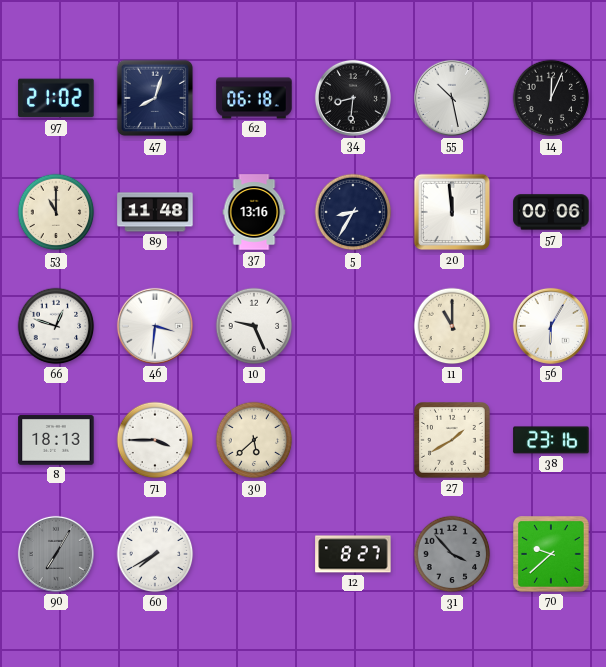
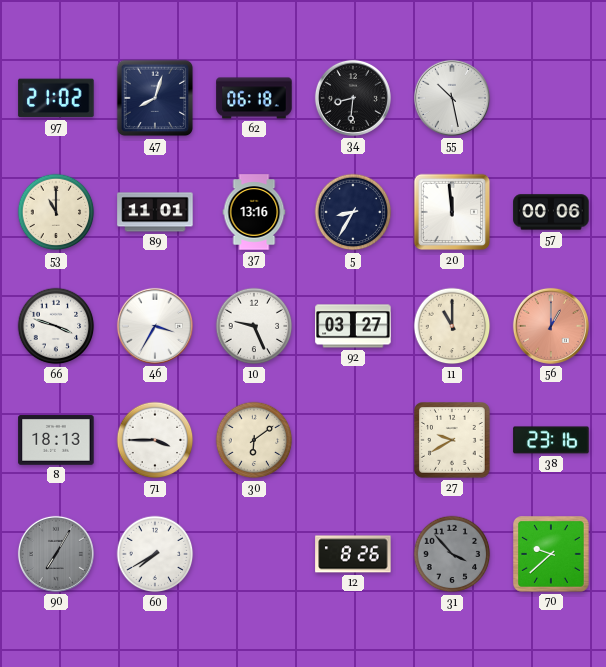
14: 12:04 -> none
89: 11:48 -> 11:01
66: 12:48 -> 3:48
46: 3:31 -> 3:35
92: none -> 03:27
56: 6:05 -> 1:00
56 dial: white -> salmon
30: 5:38 -> 6:09
27: 1:40 -> 9:40
12: 8:27 -> 8:26
